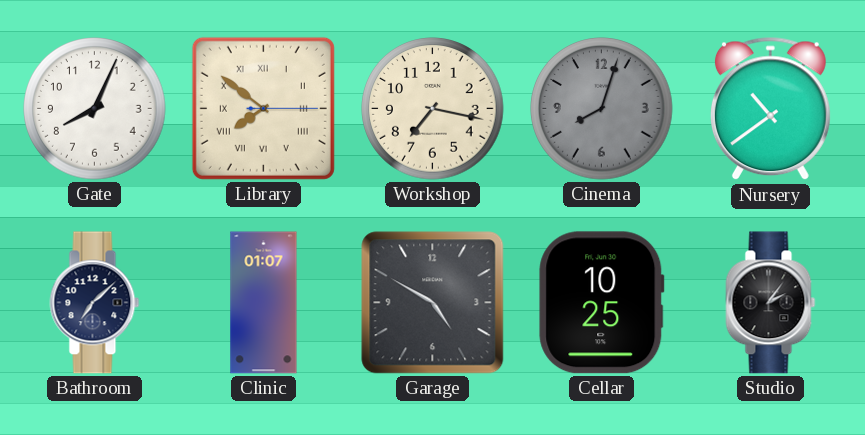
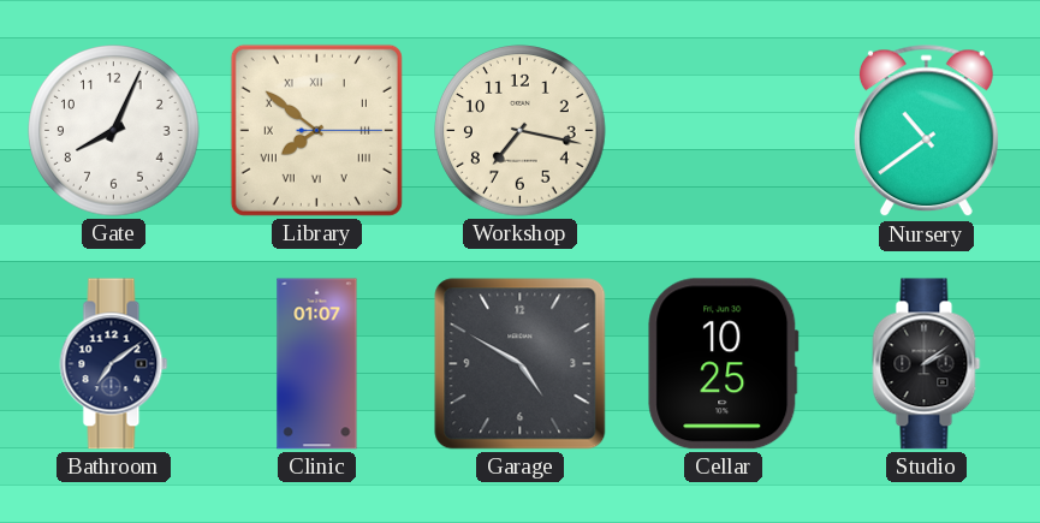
Cinema: 8:03 -> none
Bathroom: 7:08 -> 7:09
Studio: 2:06 -> 2:09
